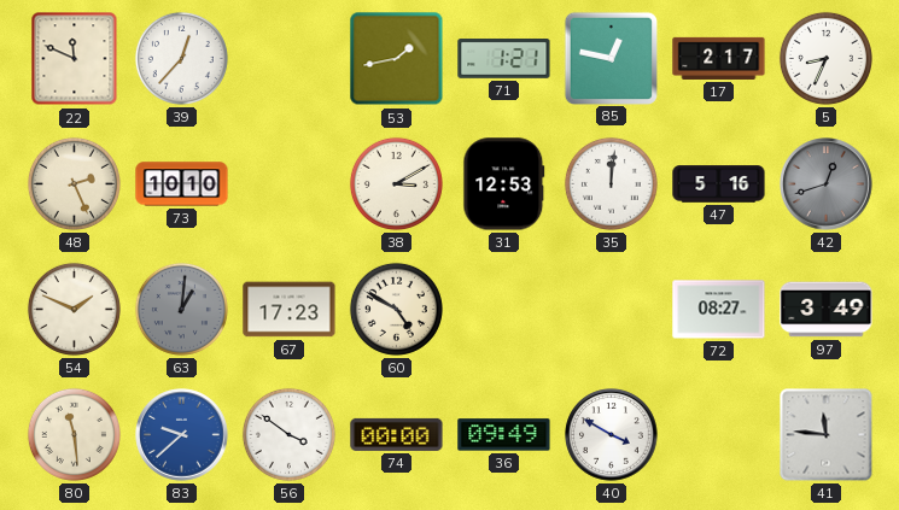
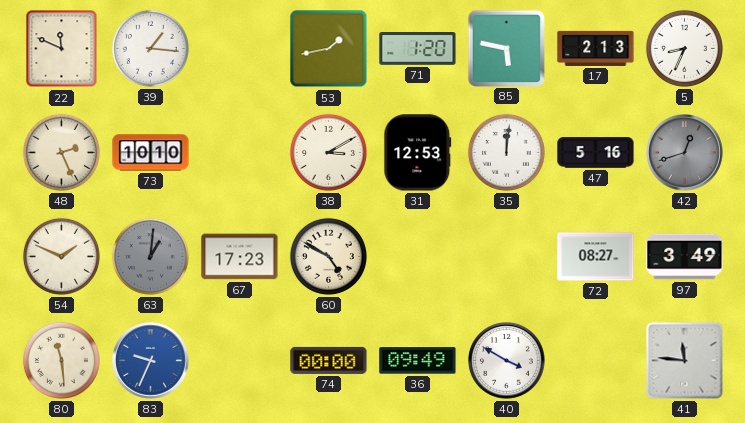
39: 12:37 -> 1:16
71: 1:21 -> 1:20
85: 12:47 -> 5:47
17: 2:17 -> 2:13
83: 9:38 -> 9:34
56: 3:51 -> none
